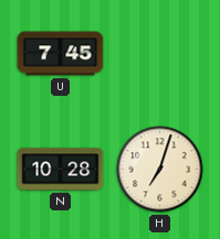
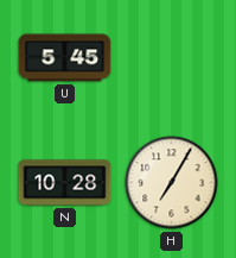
U: 7:45 -> 5:45
H: 7:03 -> 7:05
